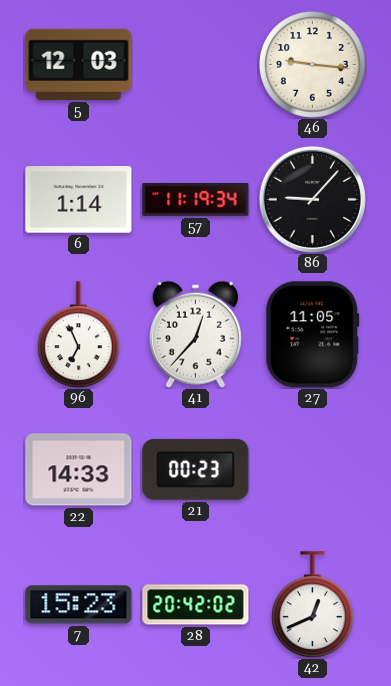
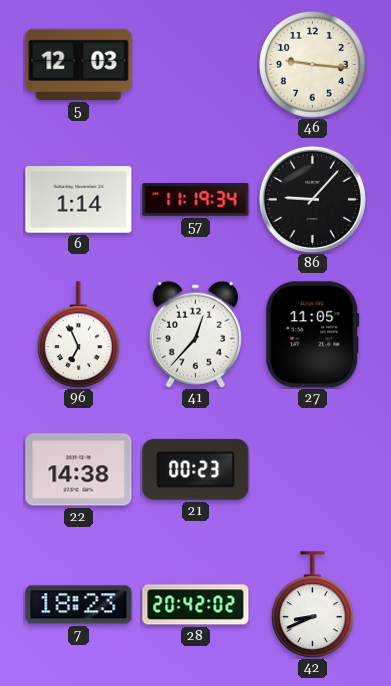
22: 14:33 -> 14:38
7: 15:23 -> 18:23
42: 12:41 -> 8:41
